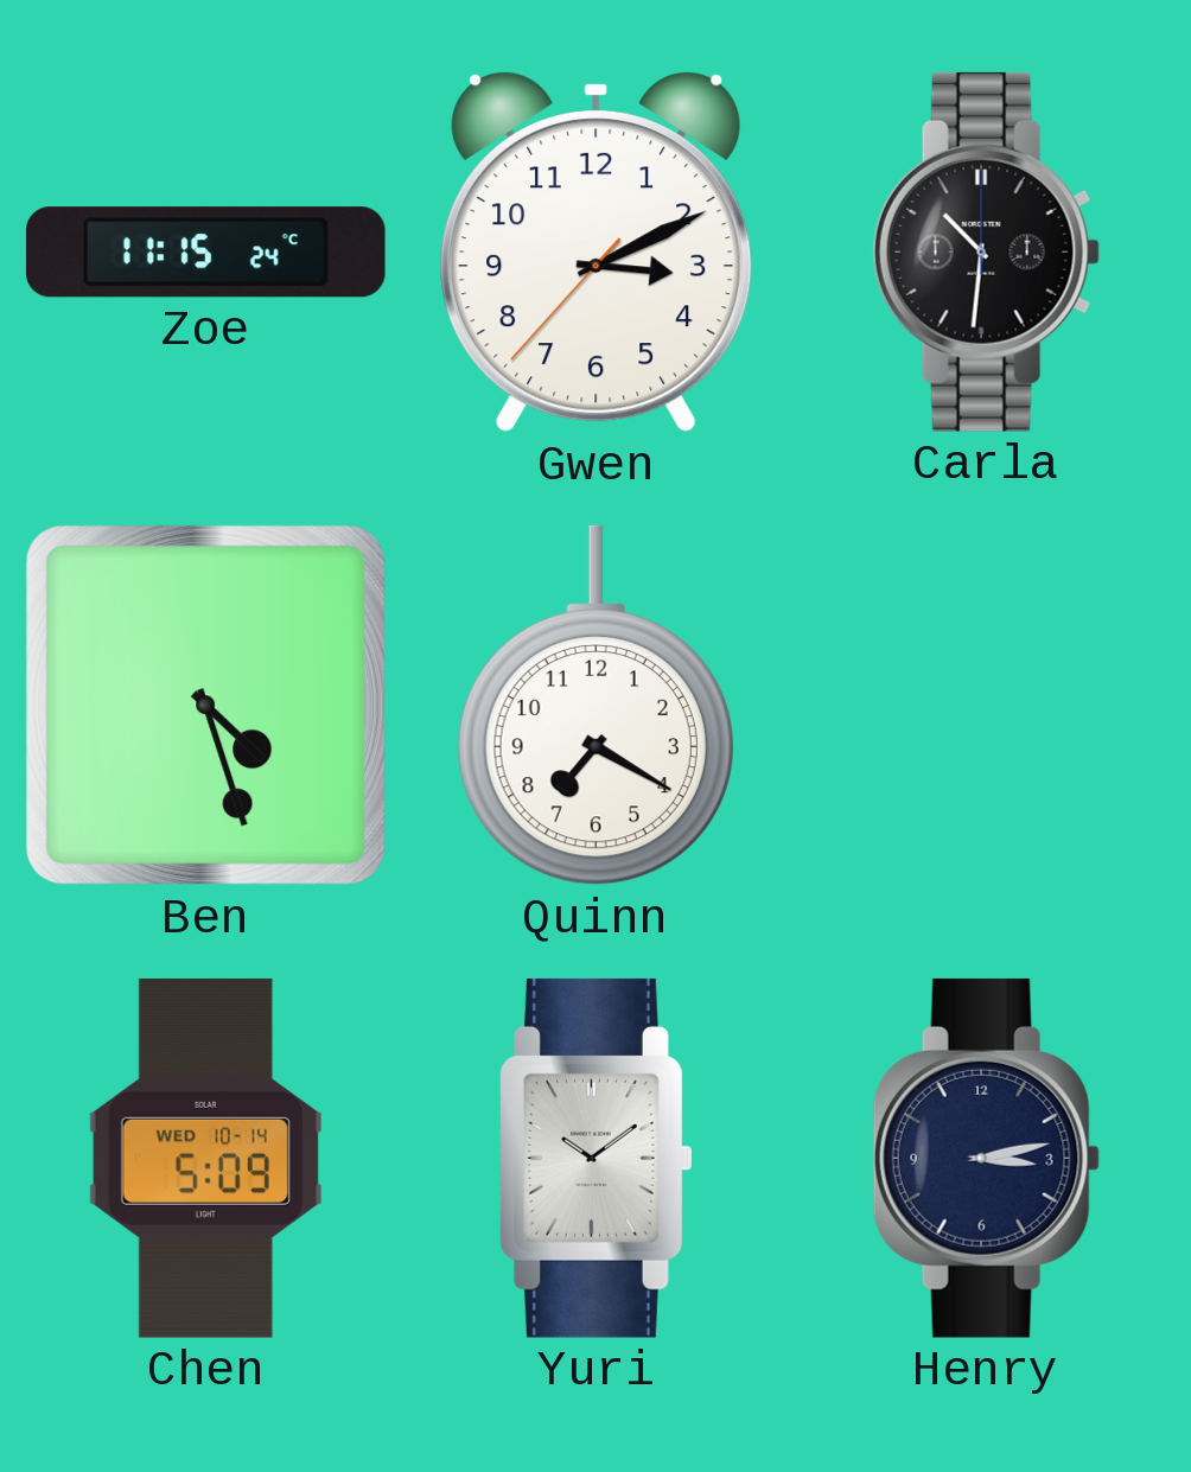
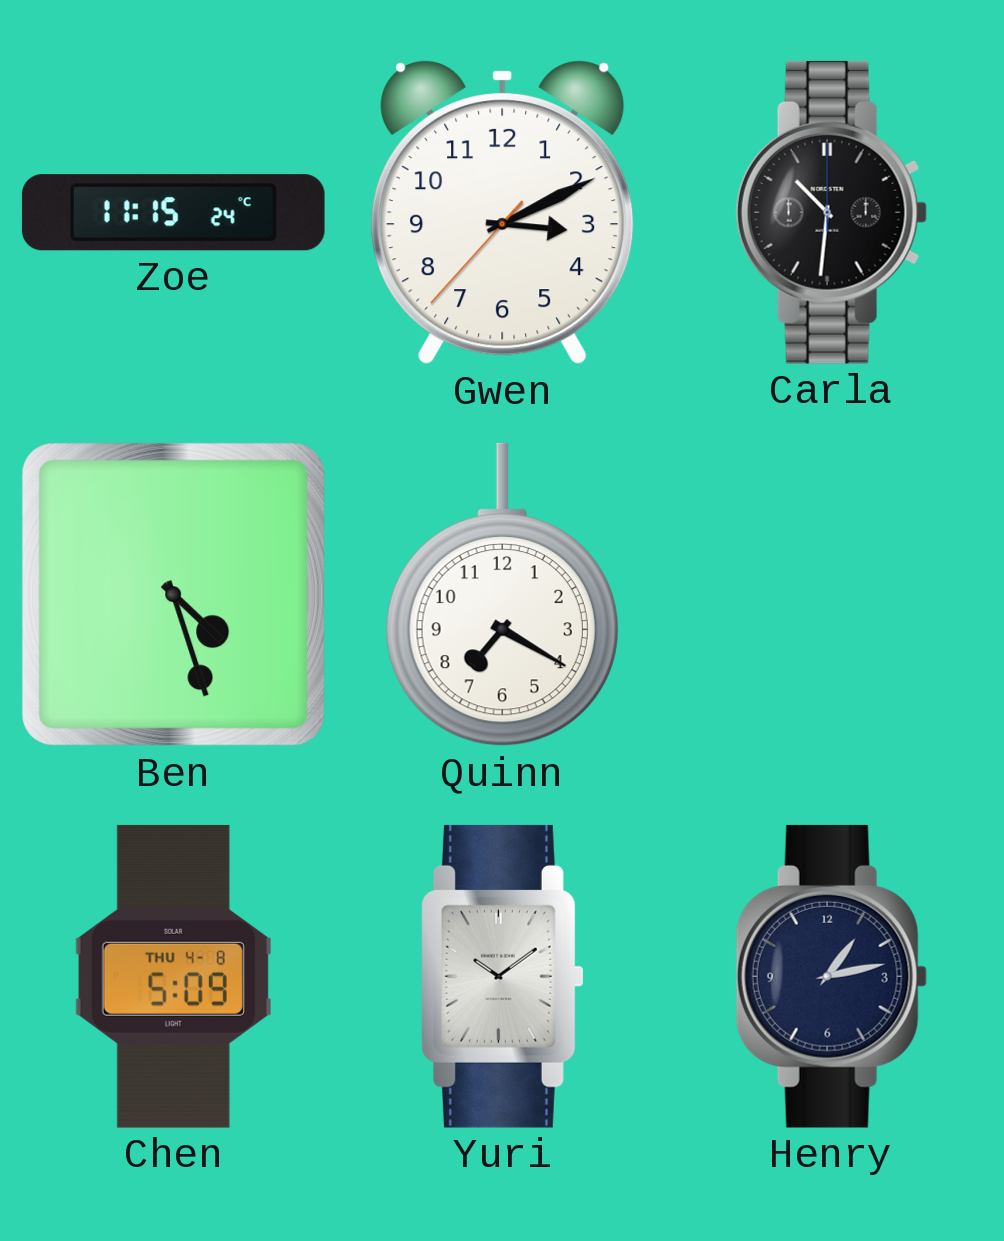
Chen date: WED 10-14 -> THU 4-8
Henry: 3:13 -> 1:13
